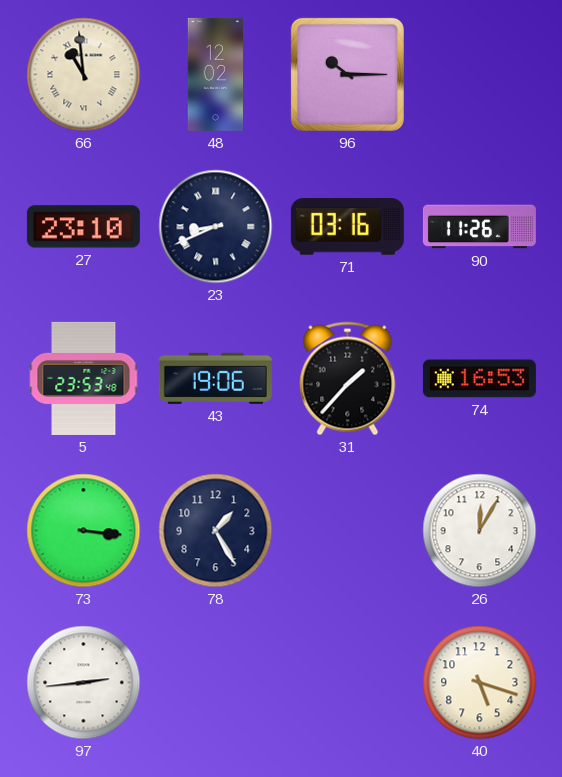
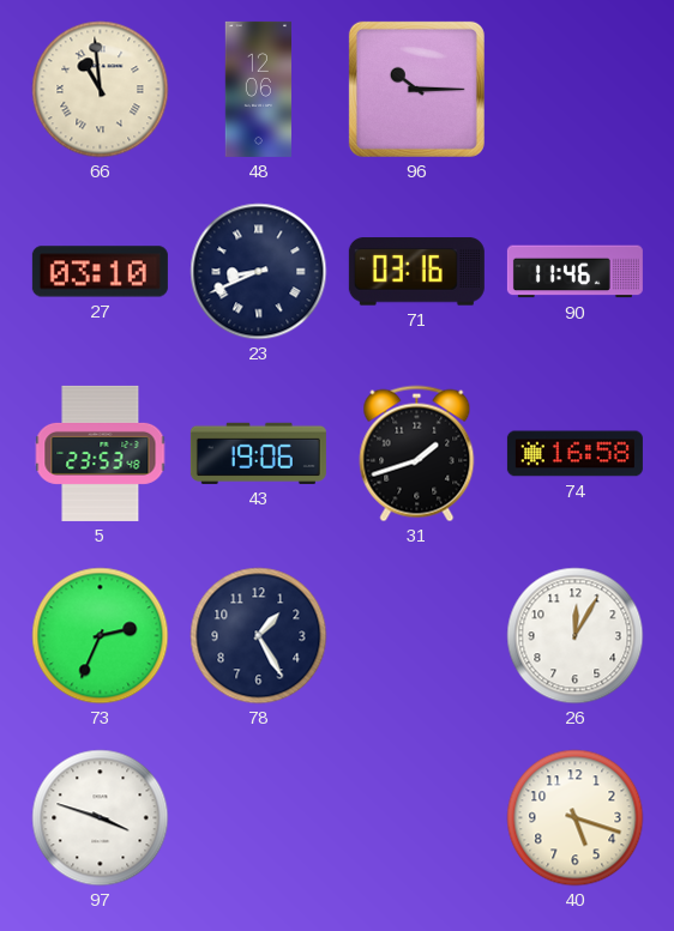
48: 12:02 -> 12:06
27: 23:10 -> 03:10
90: 11:26 -> 11:46
31: 1:37 -> 1:42
74: 16:53 -> 16:58
73: 3:16 -> 2:34
97: 2:44 -> 3:48
